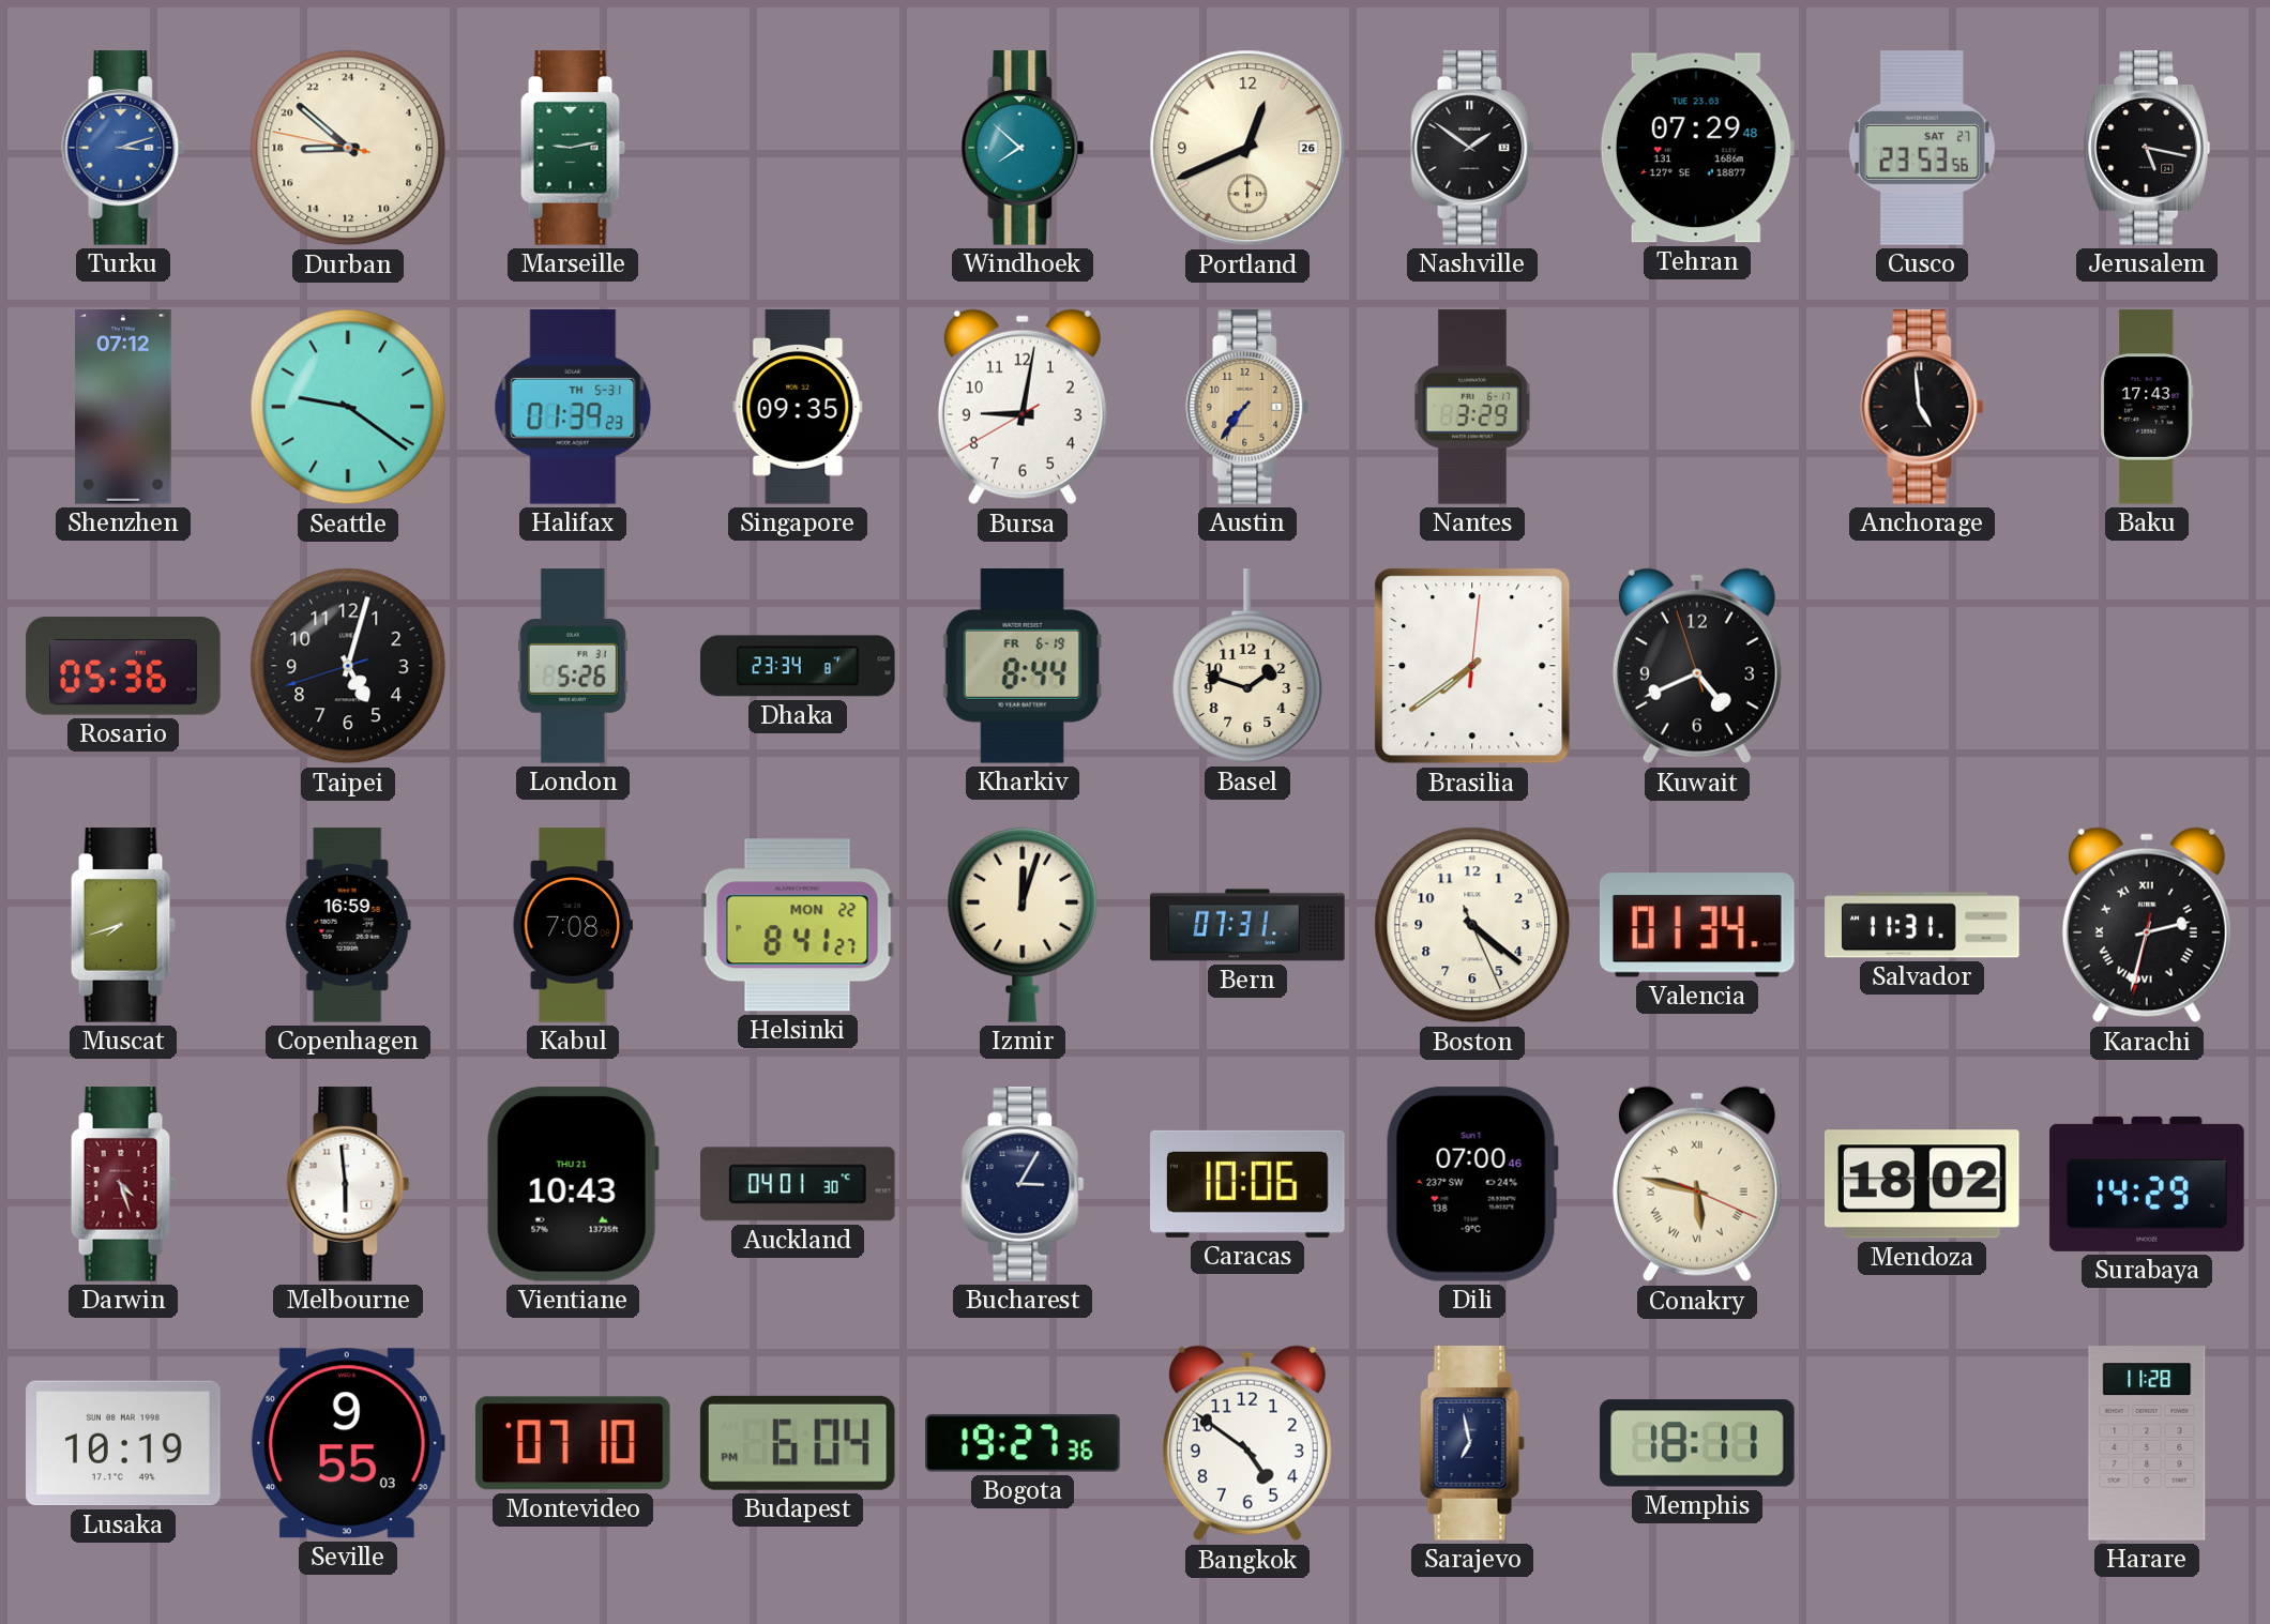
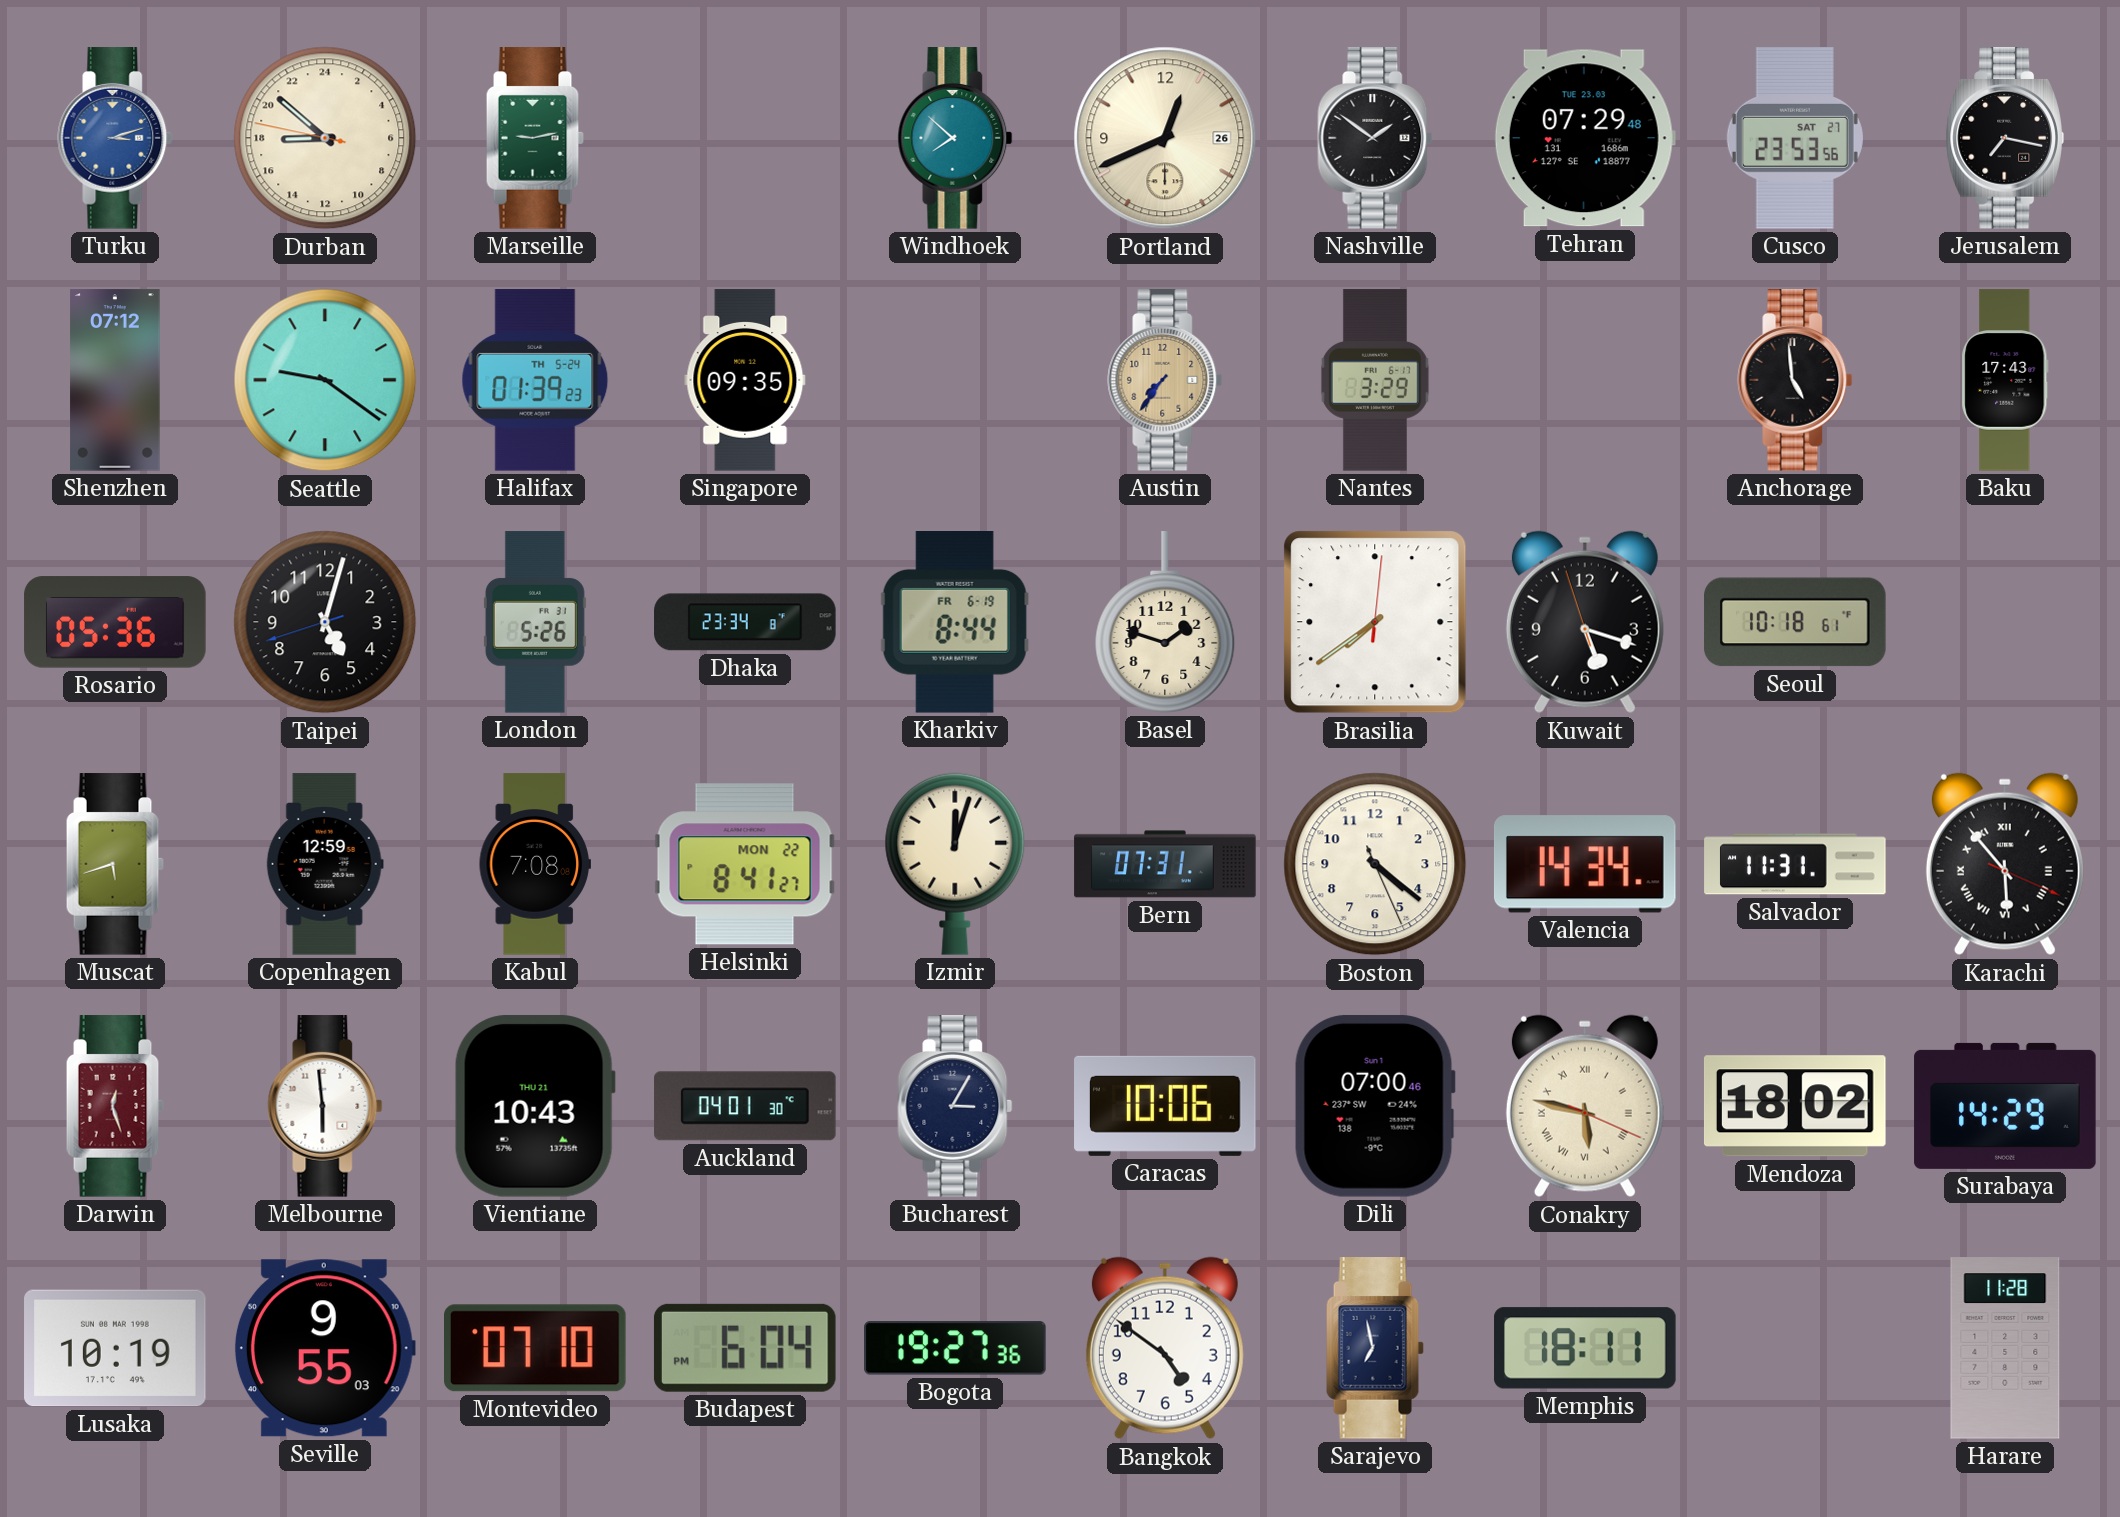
Jerusalem: 5:17 -> 7:17
Halifax date: TH 5-31 -> TH 5-24
Bursa: 9:01 -> none
Kuwait: 4:40 -> 5:17
Seoul: none -> 10:18
Muscat: 7:42 -> 5:42
Copenhagen: 16:59 -> 12:59
Valencia: 01:34 -> 14:34
Karachi: 2:32 -> 5:53
Darwin: 4:27 -> 12:27
